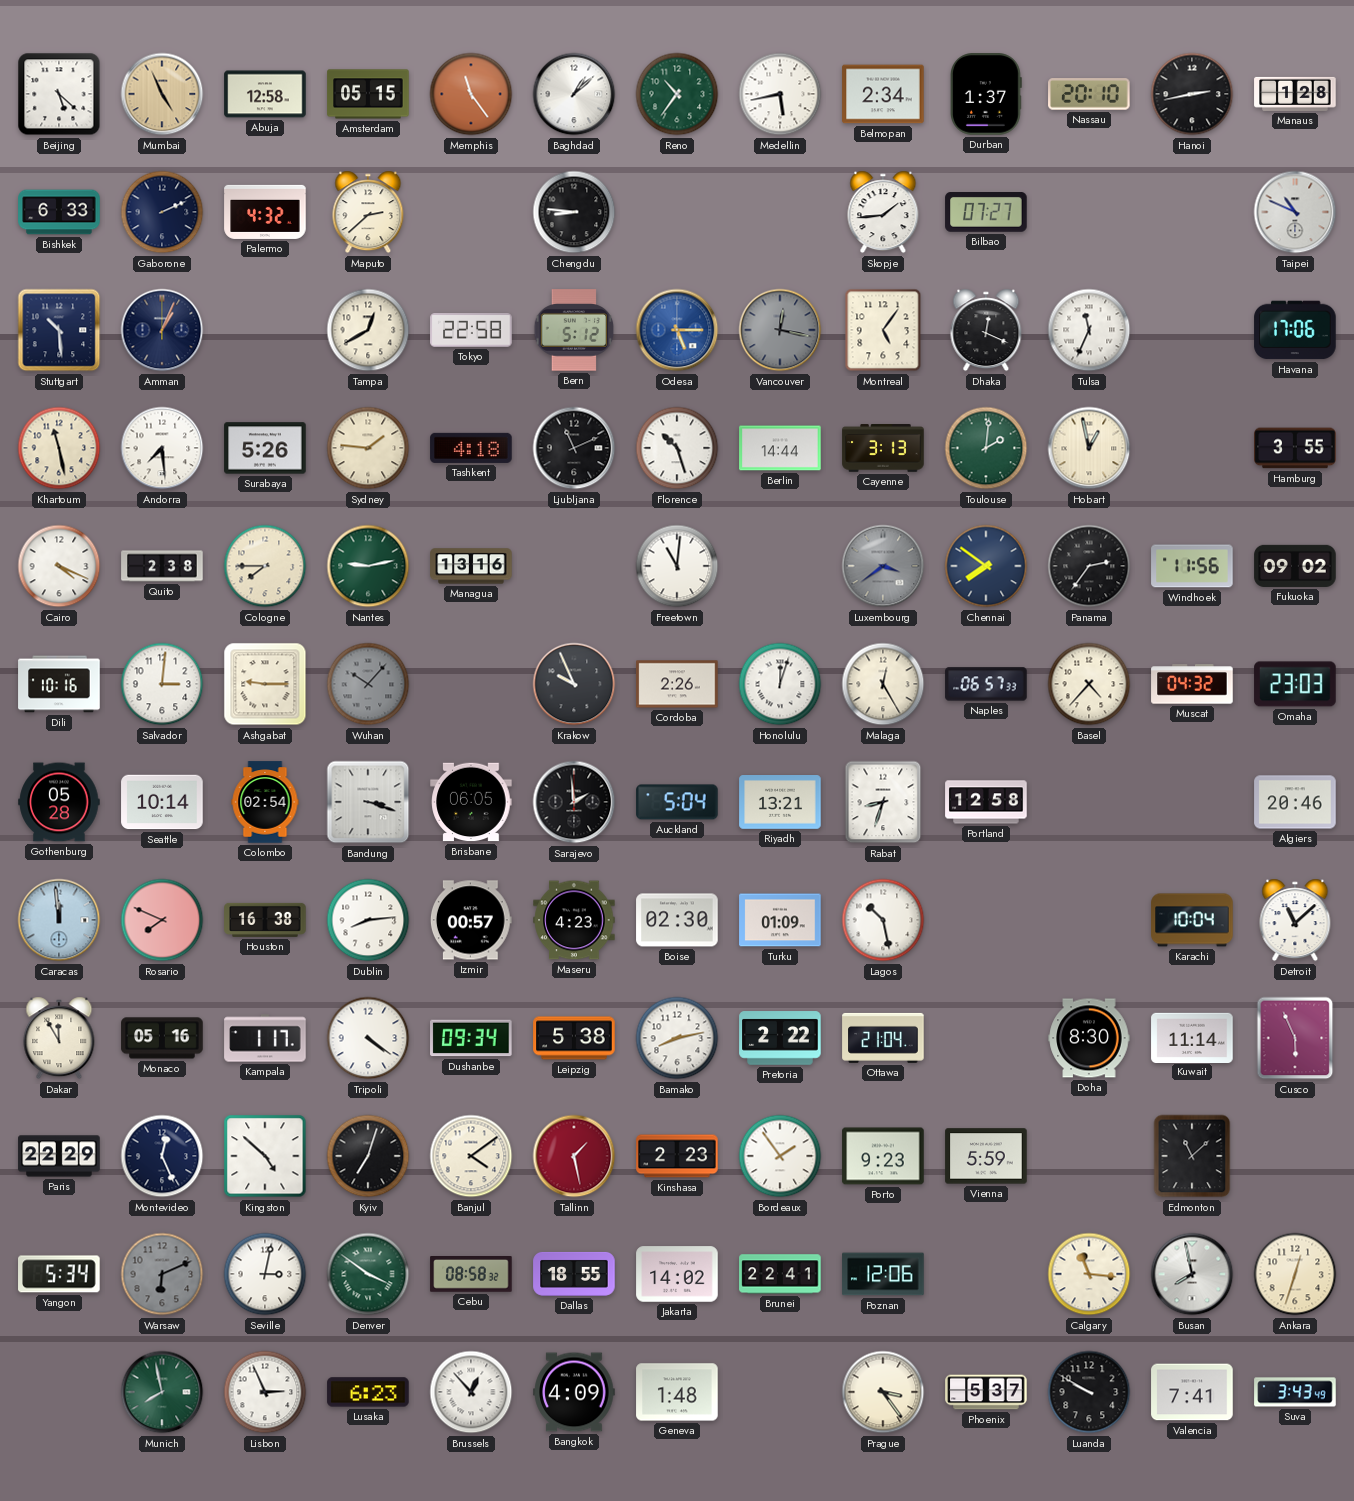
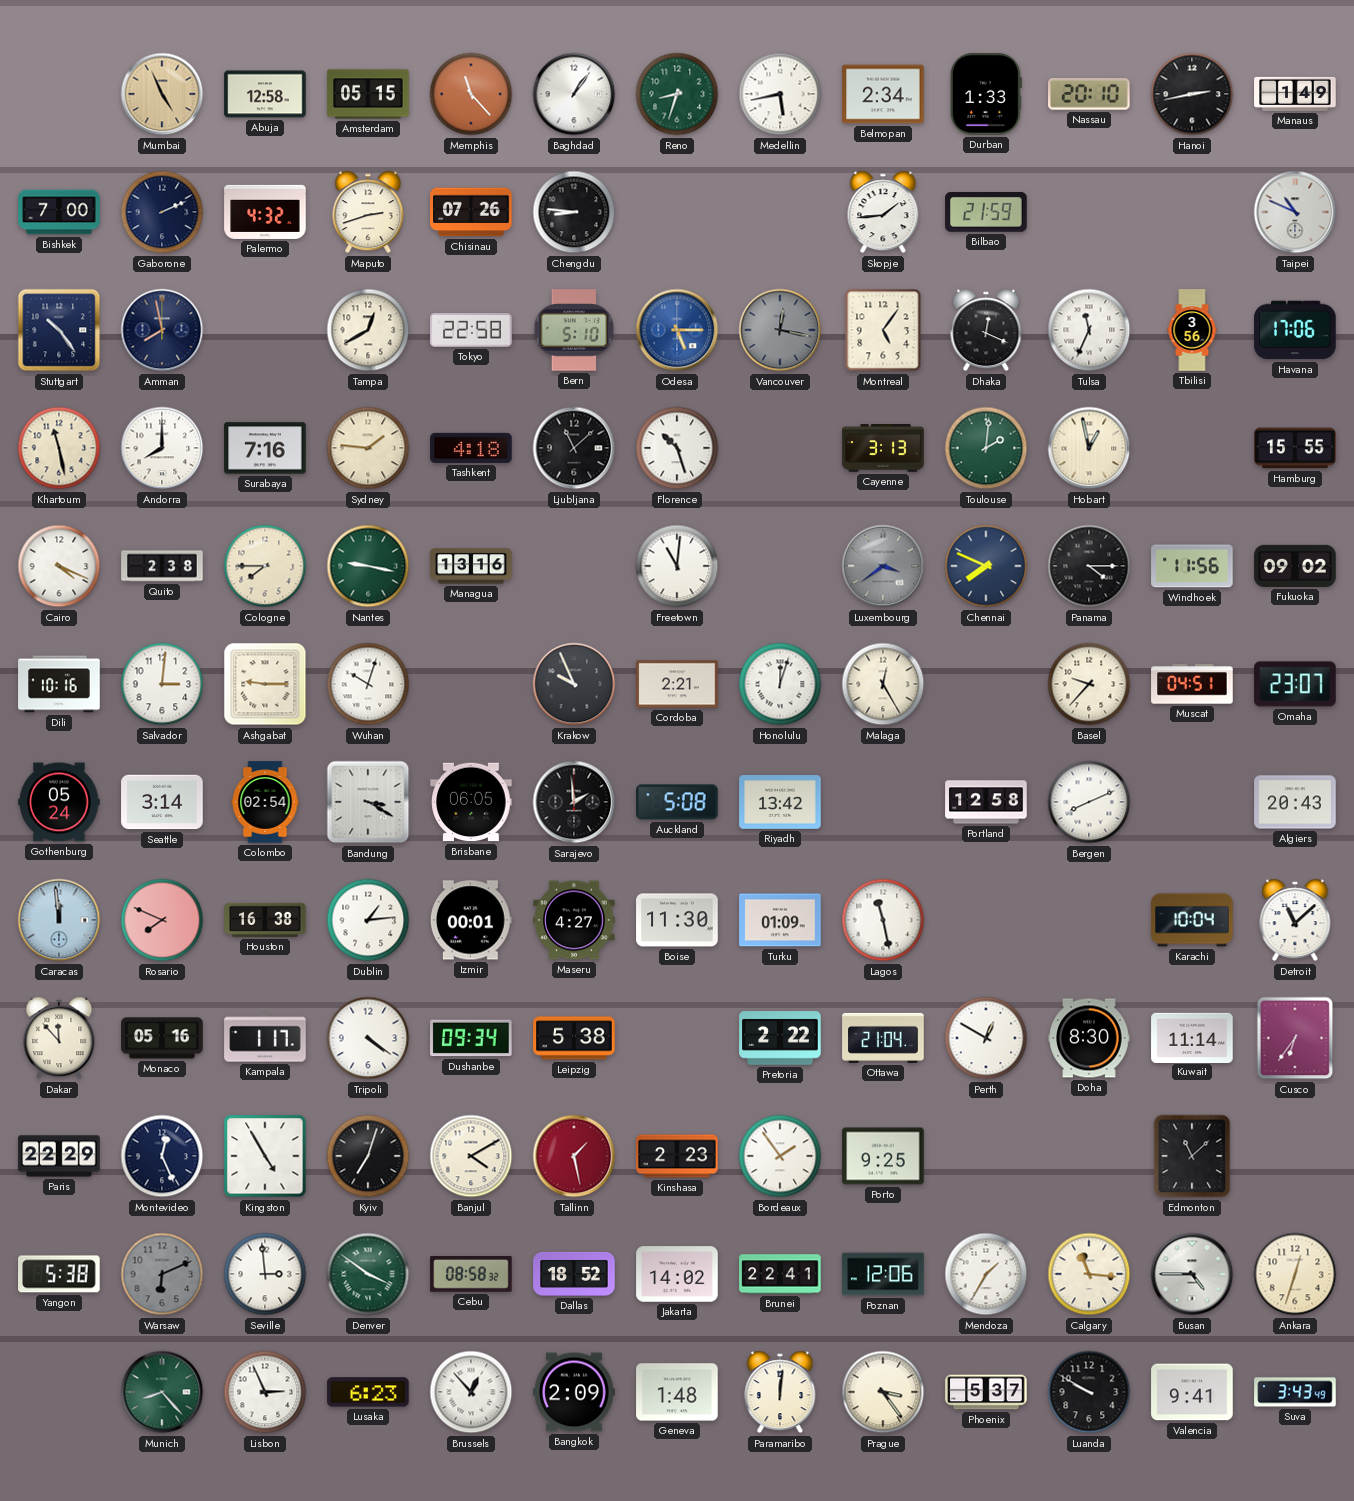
Beijing: 5:22 -> none
Memphis: 11:24 -> 11:23
Baghdad: 1:08 -> 1:06
Reno: 10:36 -> 8:33
Durban: 1:37 -> 1:33
Manaus: 1:28 -> 1:49
Bishkek: 6:33 -> 7:00
Maputo: 2:38 -> 2:42
Chisinau: none -> 07:26
Bilbao: 07:27 -> 21:59
Stuttgart: 10:29 -> 10:24
Amman: 1:04 -> 7:58
Bern: 5:12 -> 5:10
Tbilisi: none -> 3:56
Andorra: 7:29 -> 8:00
Surabaya: 5:26 -> 7:16
Ljubljana: 11:11 -> 11:08
Berlin: 14:44 -> none
Hamburg: 3:55 -> 15:55
Nantes: 9:13 -> 9:17
Chennai: 7:51 -> 7:49
Panama: 2:36 -> 4:15
Wuhan: 10:07 -> 10:03
Wuhan dial: grey -> white
Cordoba: 2:26 -> 2:21
Naples: 06:57 -> none
Basel: 4:37 -> 9:37
Muscat: 04:32 -> 04:51
Omaha: 23:03 -> 23:07
Gothenburg: 05:28 -> 05:24
Seattle: 10:14 -> 3:14
Bandung: 3:18 -> 3:20
Auckland: 5:04 -> 5:08
Riyadh: 13:21 -> 13:42
Rabat: 8:33 -> none
Bergen: none -> 8:11
Algiers: 20:46 -> 20:43
Dublin: 8:14 -> 1:14
Izmir: 00:57 -> 00:01
Maseru: 4:23 -> 4:27
Boise: 02:30 -> 11:30
Lagos: 10:28 -> 11:28
Dakar: 11:55 -> 11:53
Bamako: 8:13 -> none
Perth: none -> 12:50
Cusco: 5:56 -> 6:36
Kingston: 4:52 -> 4:55
Banjul: 4:09 -> 4:10
Porto: 9:23 -> 9:25
Vienna: 5:59 -> none
Yangon: 5:34 -> 5:38
Seville: 3:02 -> 2:59
Dallas: 18:55 -> 18:52
Mendoza: none -> 1:35
Busan: 7:58 -> 4:45
Munich: 7:58 -> 8:23
Bangkok: 4:09 -> 2:09
Paramaribo: none -> 12:01
Valencia: 7:41 -> 9:41
